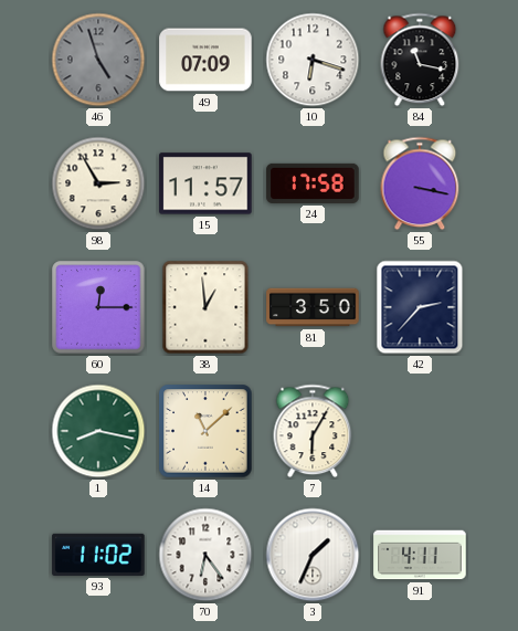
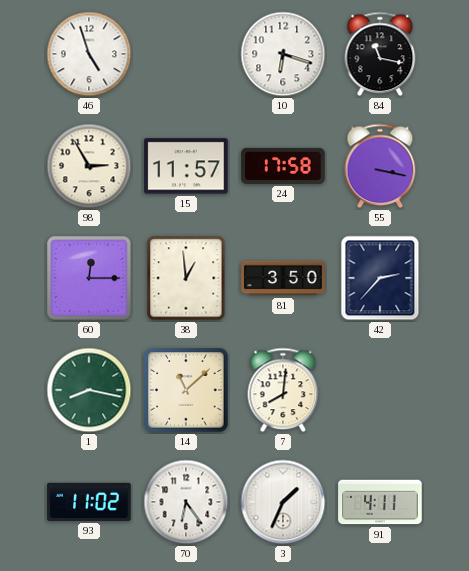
46 dial: grey -> white
49: 07:09 -> none
7: 6:05 -> 8:01
